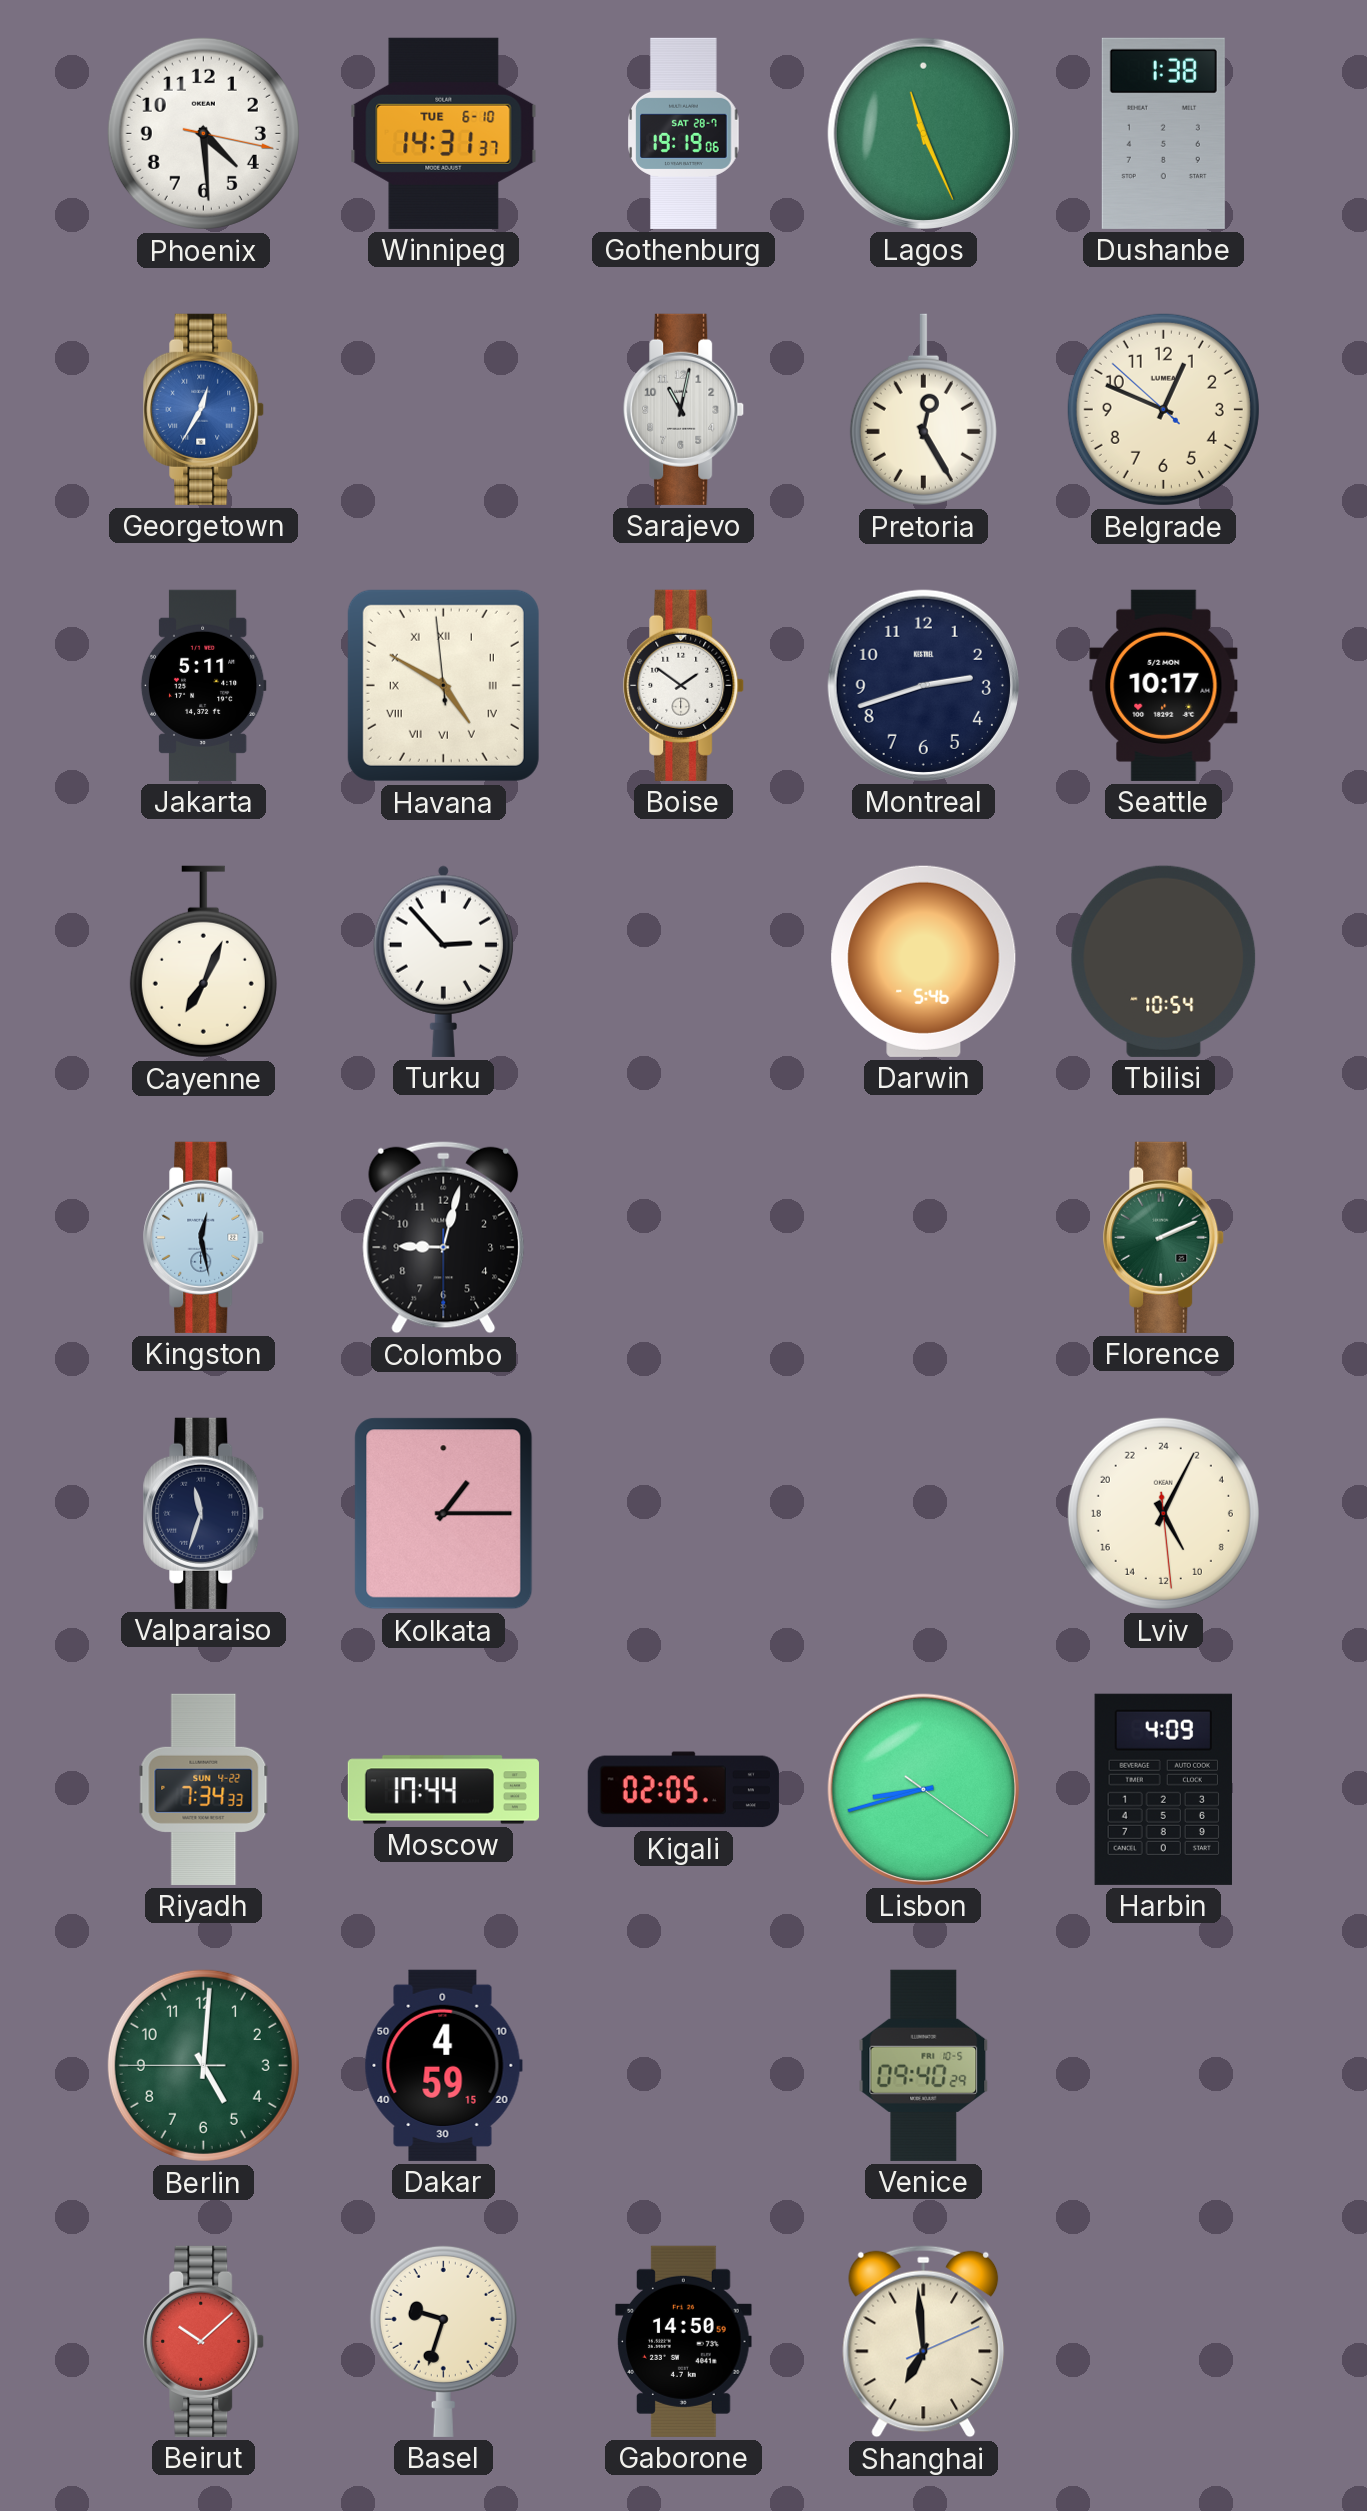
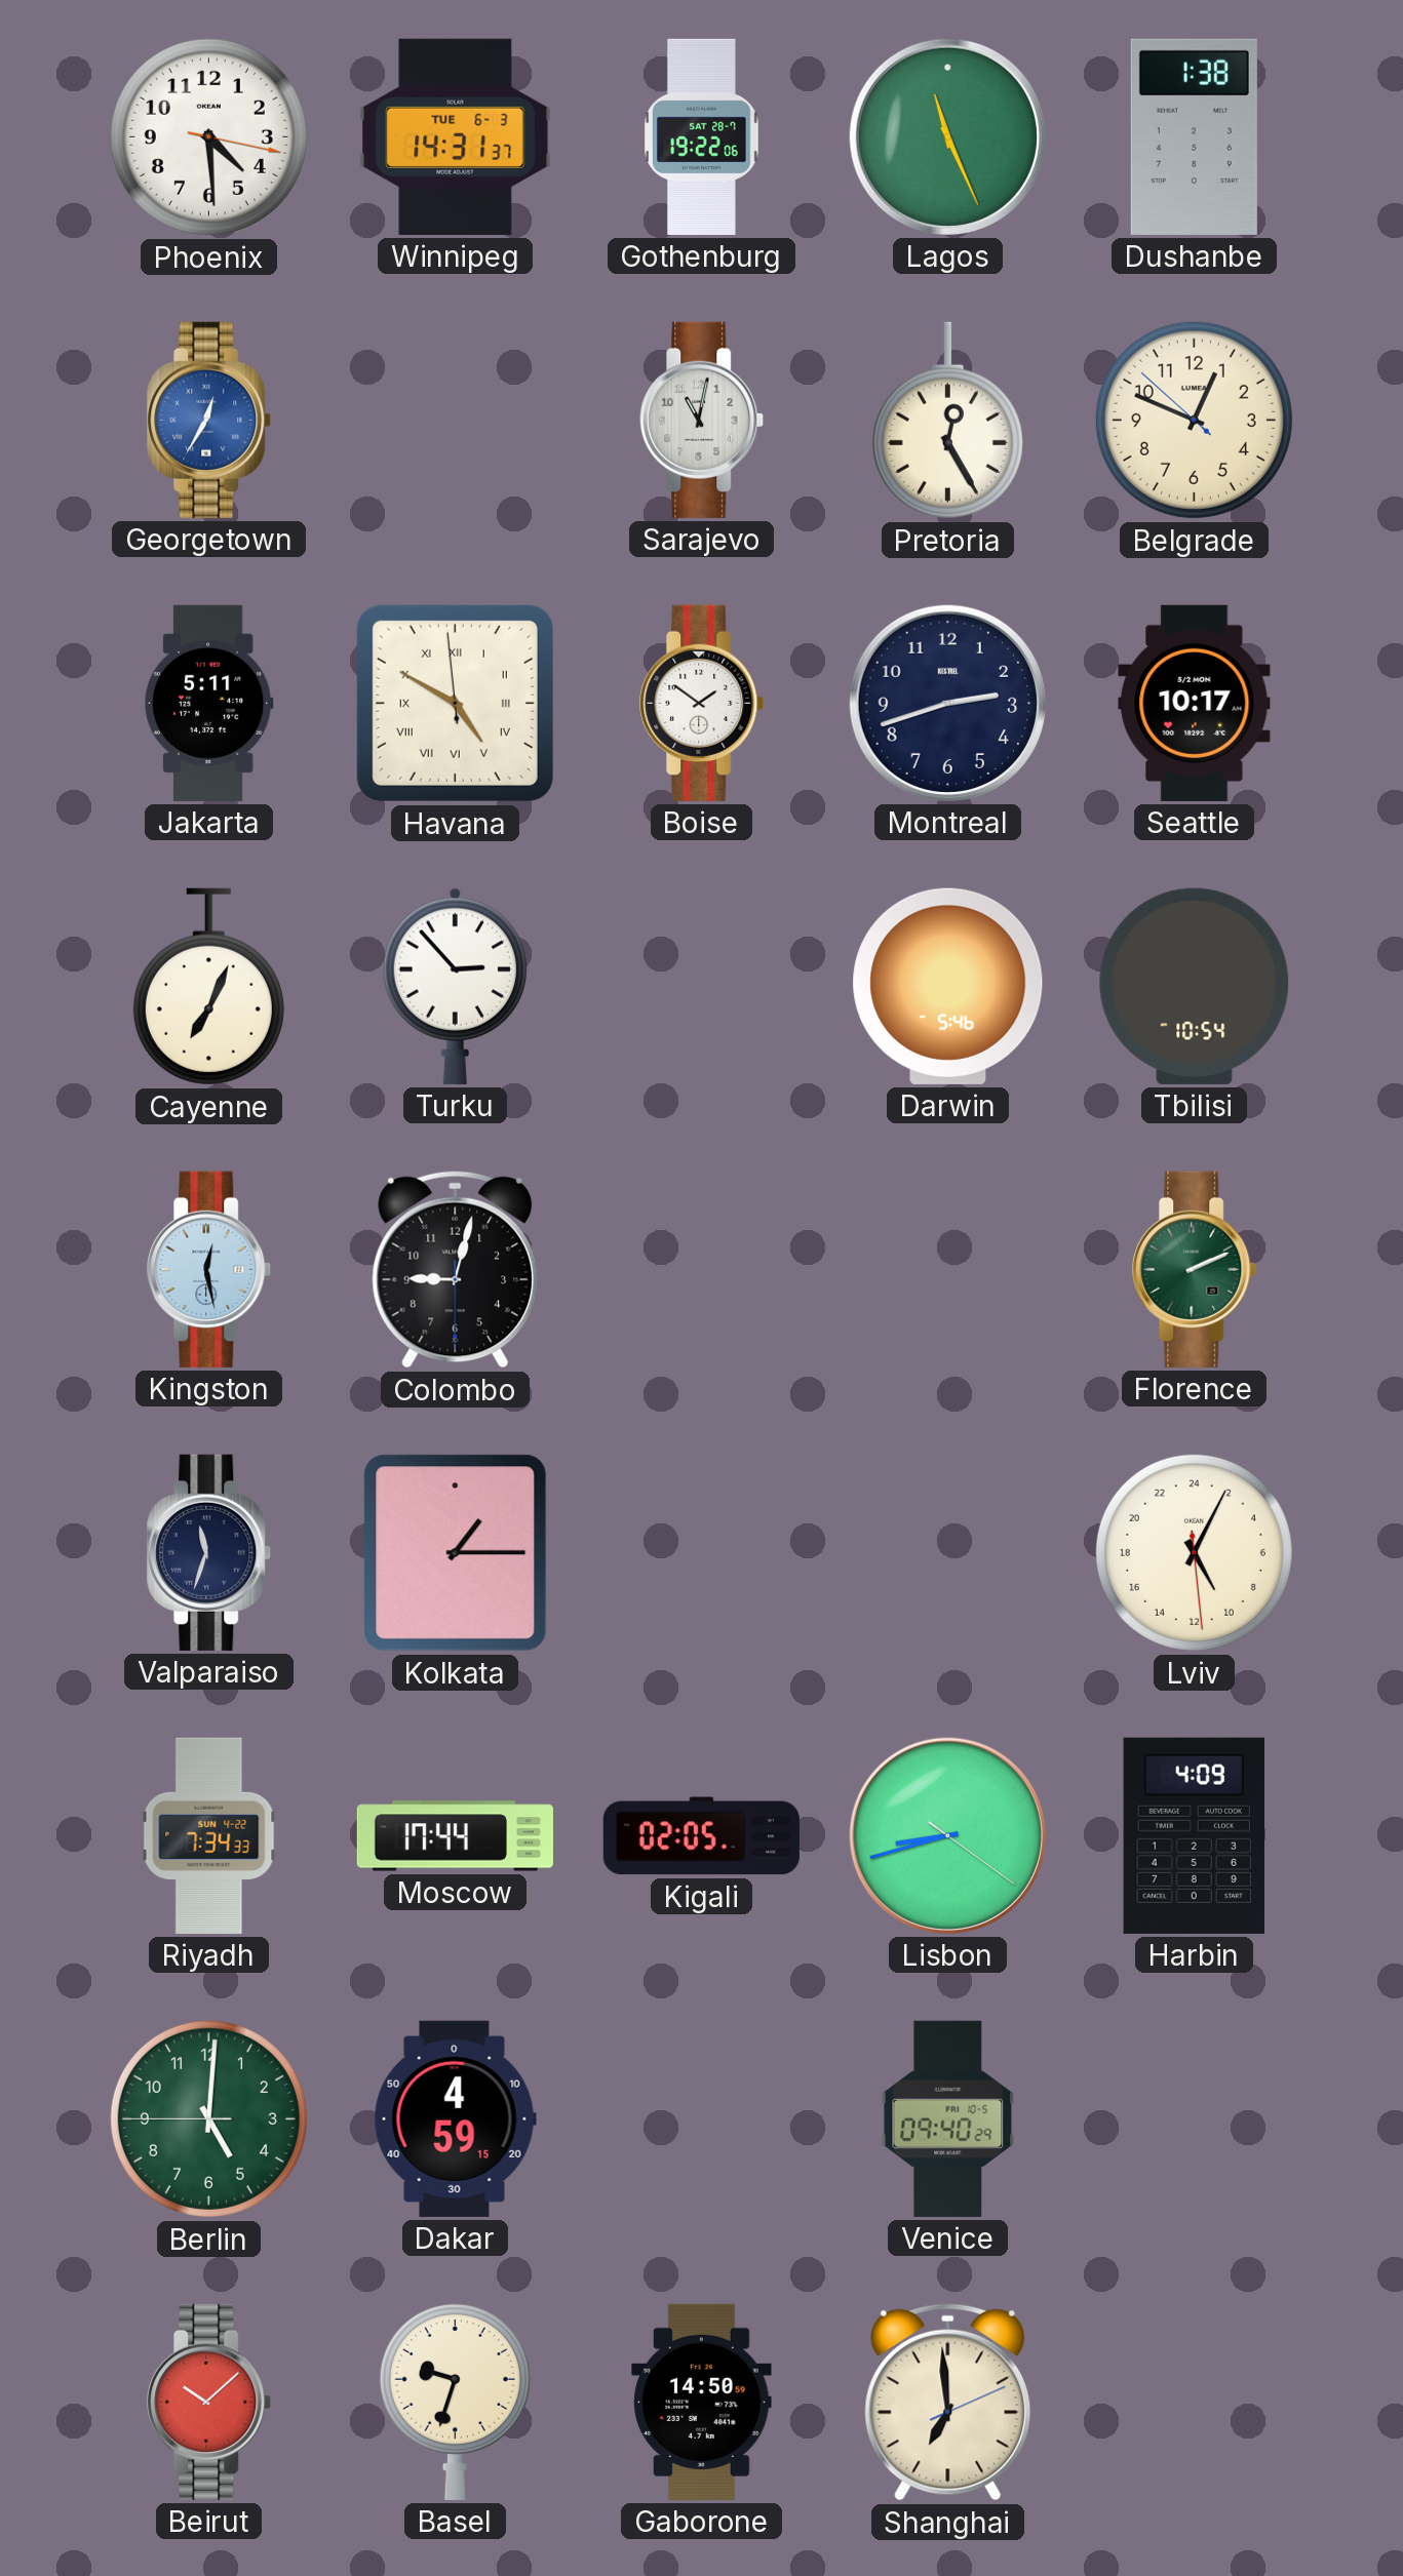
Winnipeg date: TUE 6-10 -> TUE 6-3
Gothenburg: 19:19 -> 19:22
